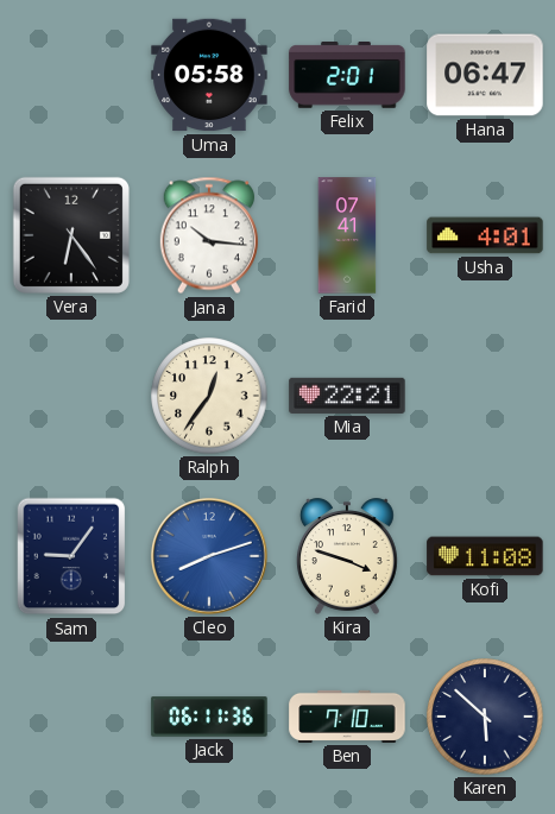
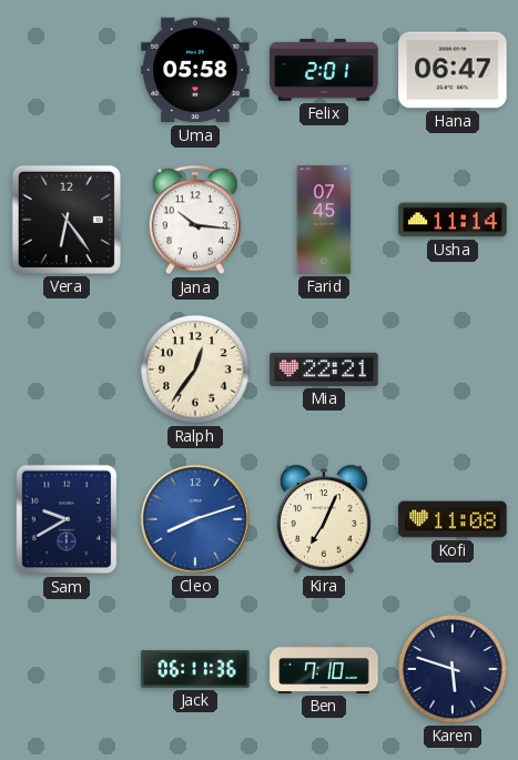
Farid: 07:41 -> 07:45
Usha: 4:01 -> 11:14
Sam: 9:06 -> 9:40
Kira: 3:48 -> 7:04
Karen: 5:52 -> 5:48
